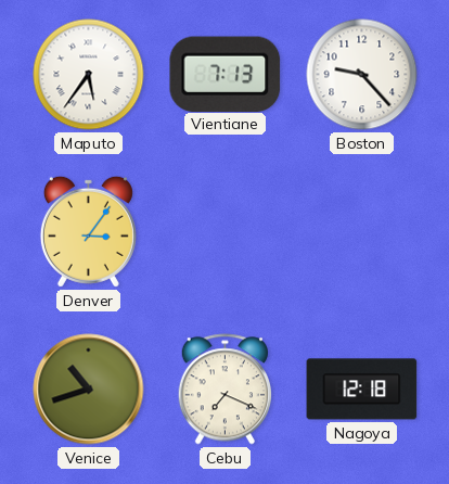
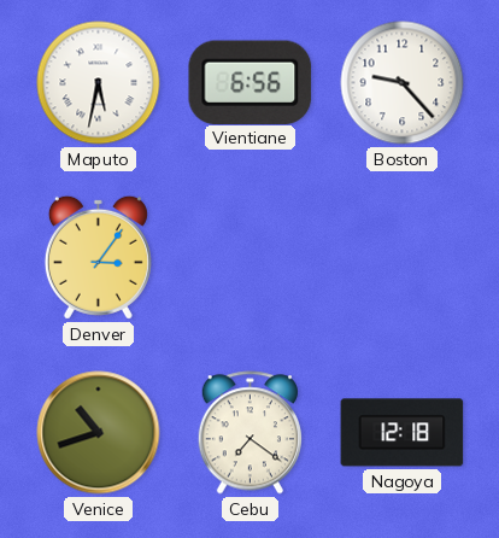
Maputo: 5:36 -> 5:32
Vientiane: 7:13 -> 6:56
Cebu: 7:19 -> 7:21
